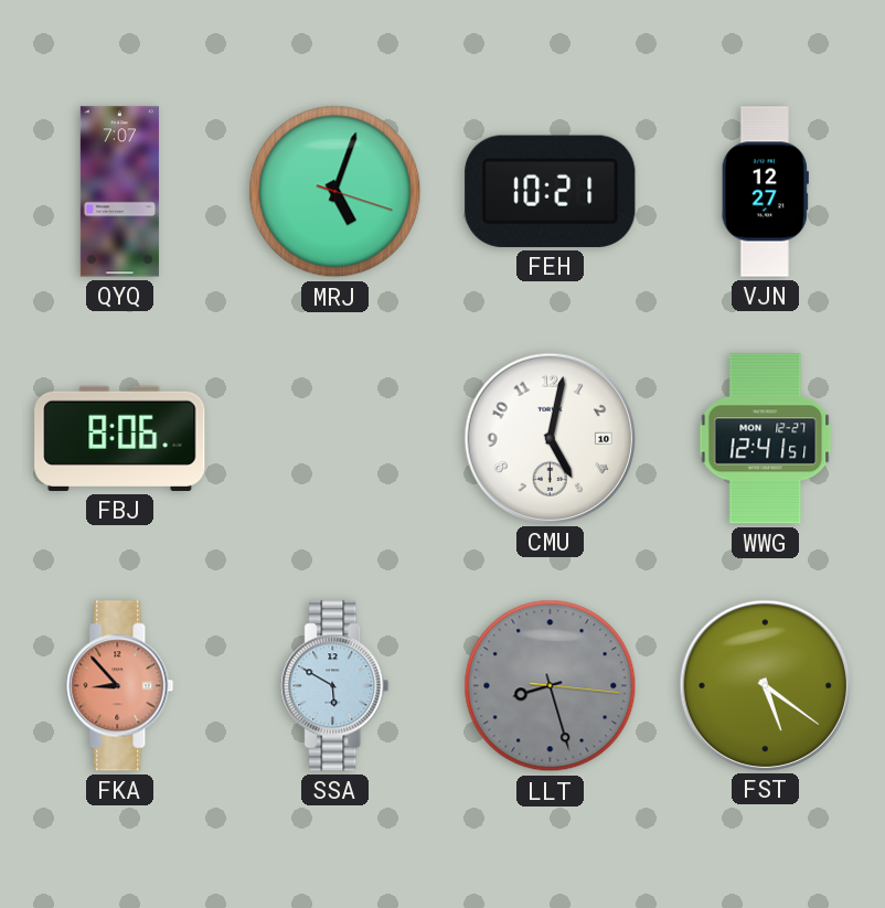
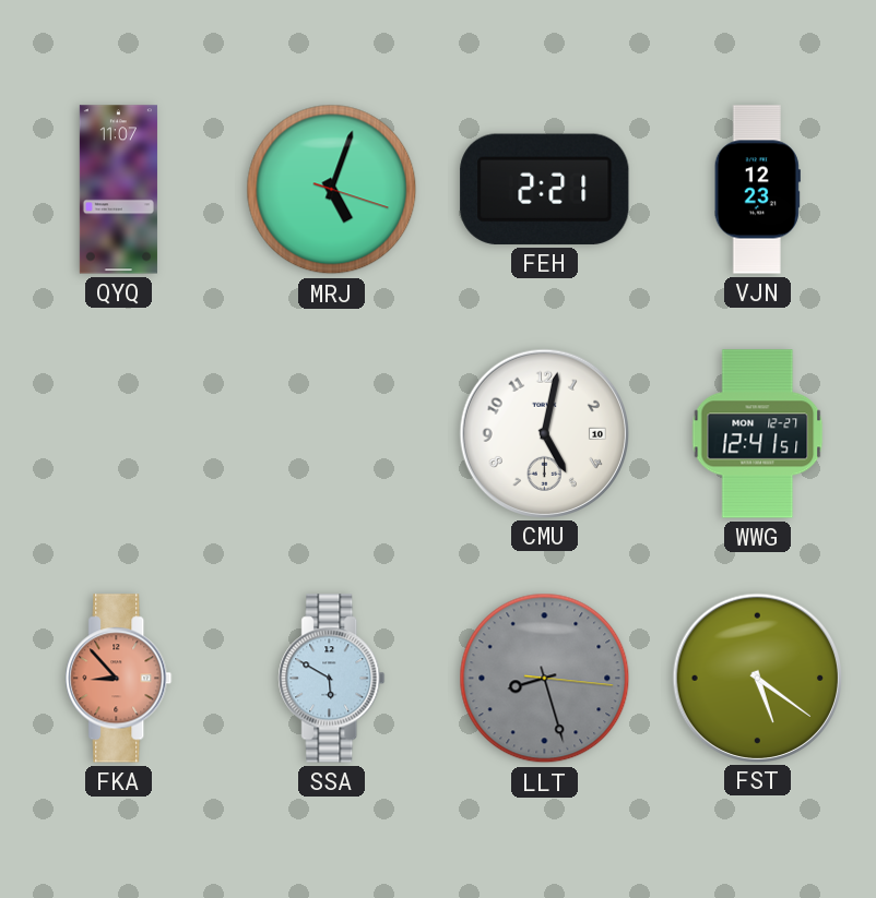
QYQ: 7:07 -> 11:07
FEH: 10:21 -> 2:21
VJN: 12:27 -> 12:23
FBJ: 8:06 -> none
